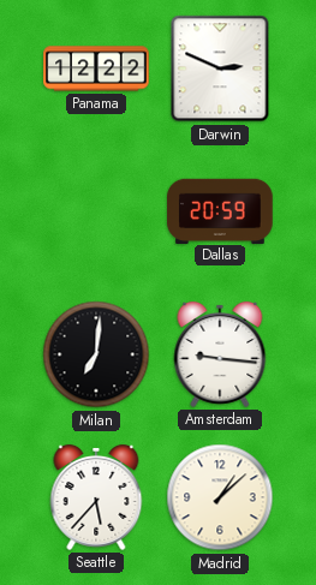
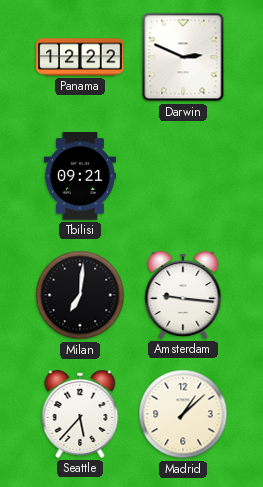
Tbilisi: none -> 09:21
Dallas: 20:59 -> none
